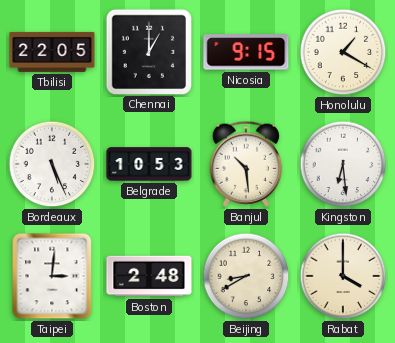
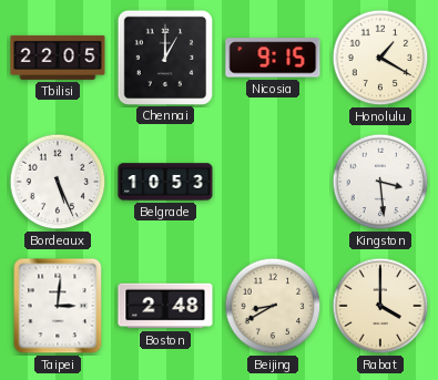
Banjul: 10:29 -> none
Kingston: 6:29 -> 3:29
